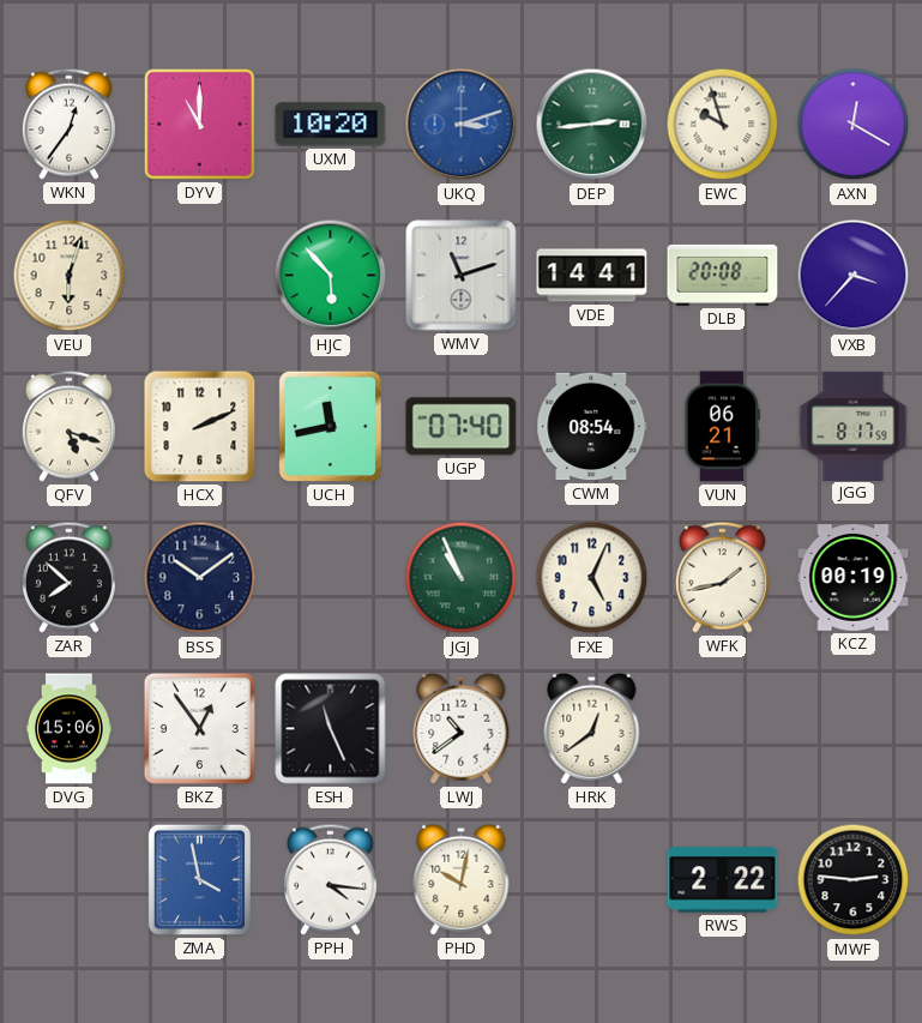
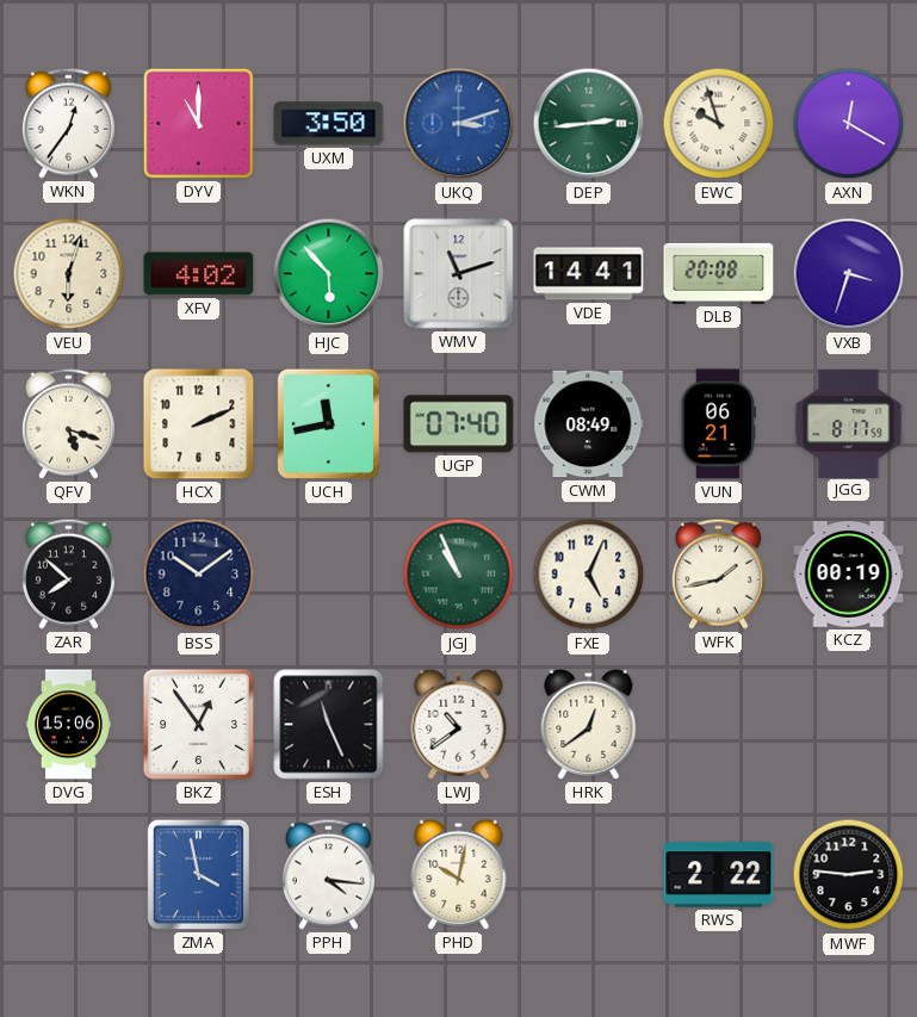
UXM: 10:20 -> 3:50
XFV: none -> 4:02
VXB: 3:37 -> 3:33
CWM: 08:54 -> 08:49
